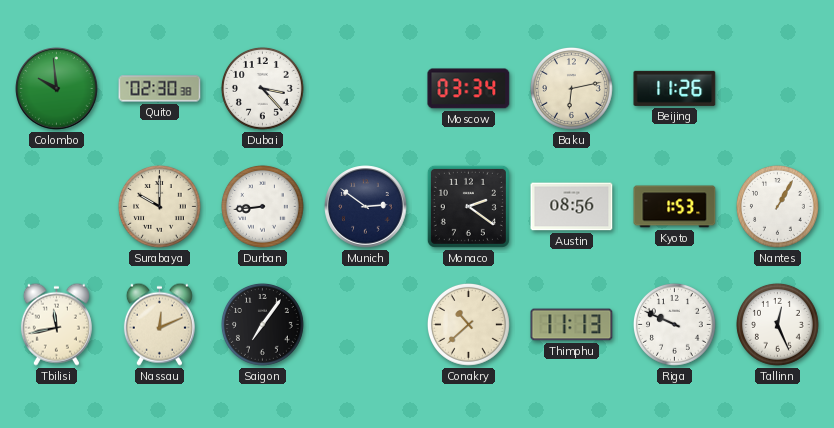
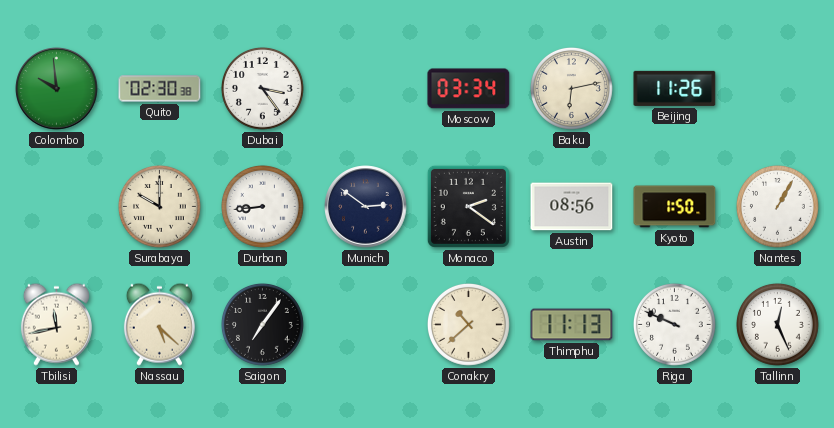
Dubai: 3:23 -> 3:24
Kyoto: 1:53 -> 1:50
Nassau: 12:11 -> 5:22
